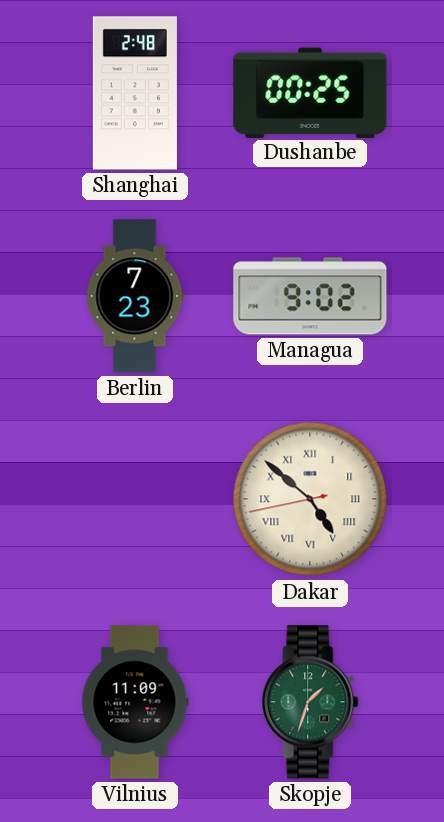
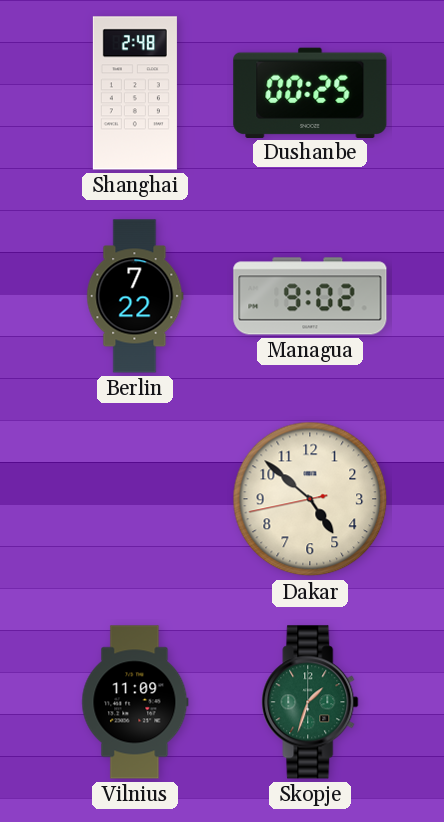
Berlin: 7:23 -> 7:22
Dakar numerals: Roman -> Arabic
